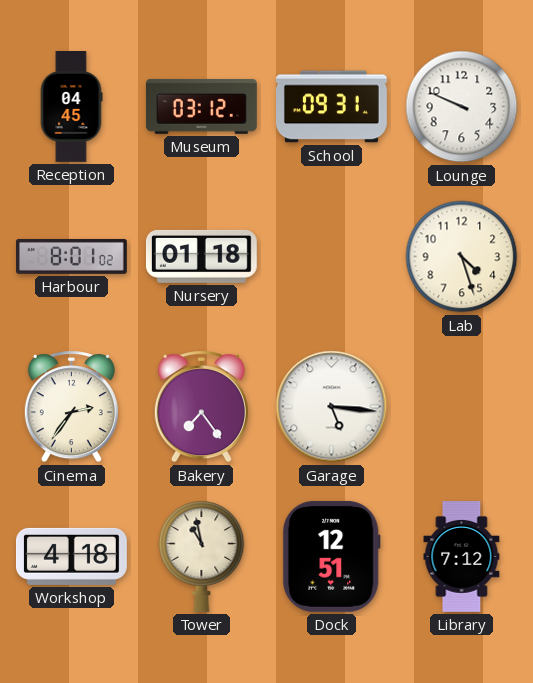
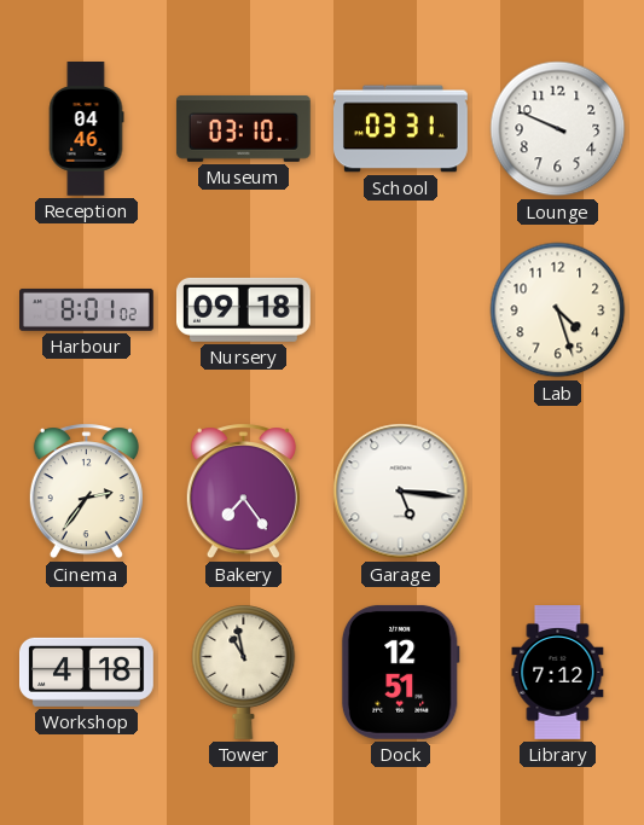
Reception: 04:45 -> 04:46
Museum: 03:12 -> 03:10
School: 09:31 -> 03:31
Nursery: 01:18 -> 09:18
